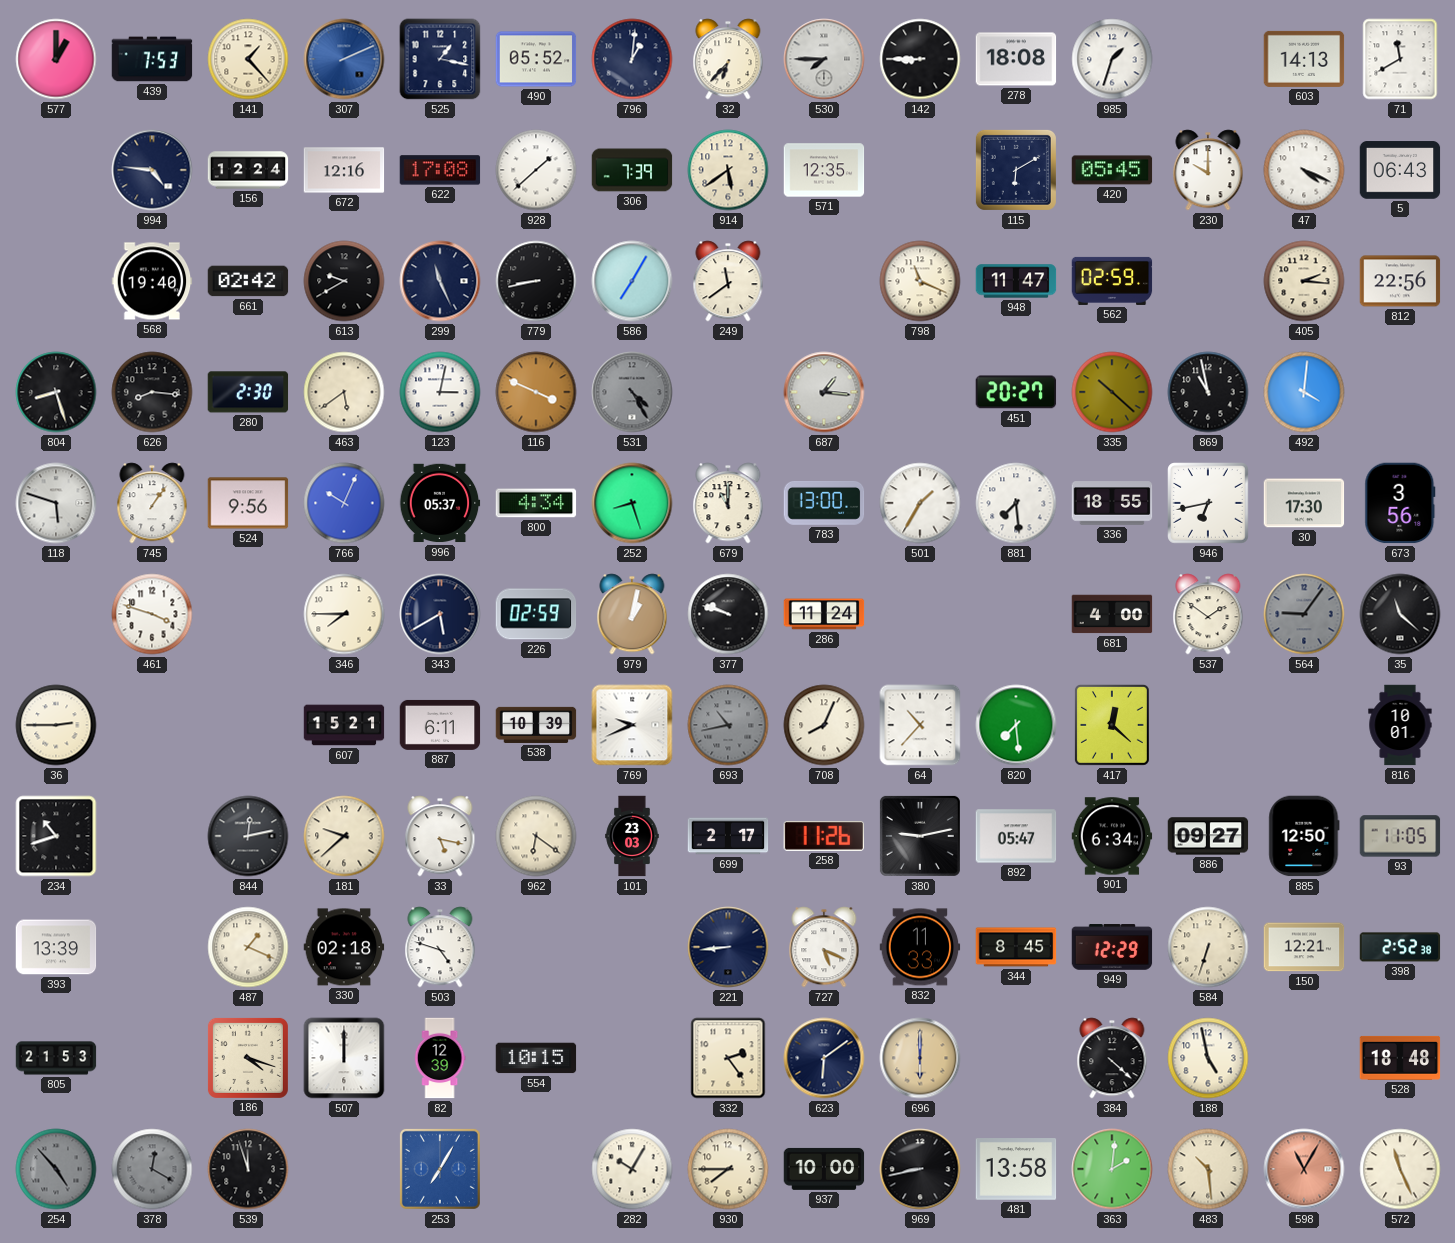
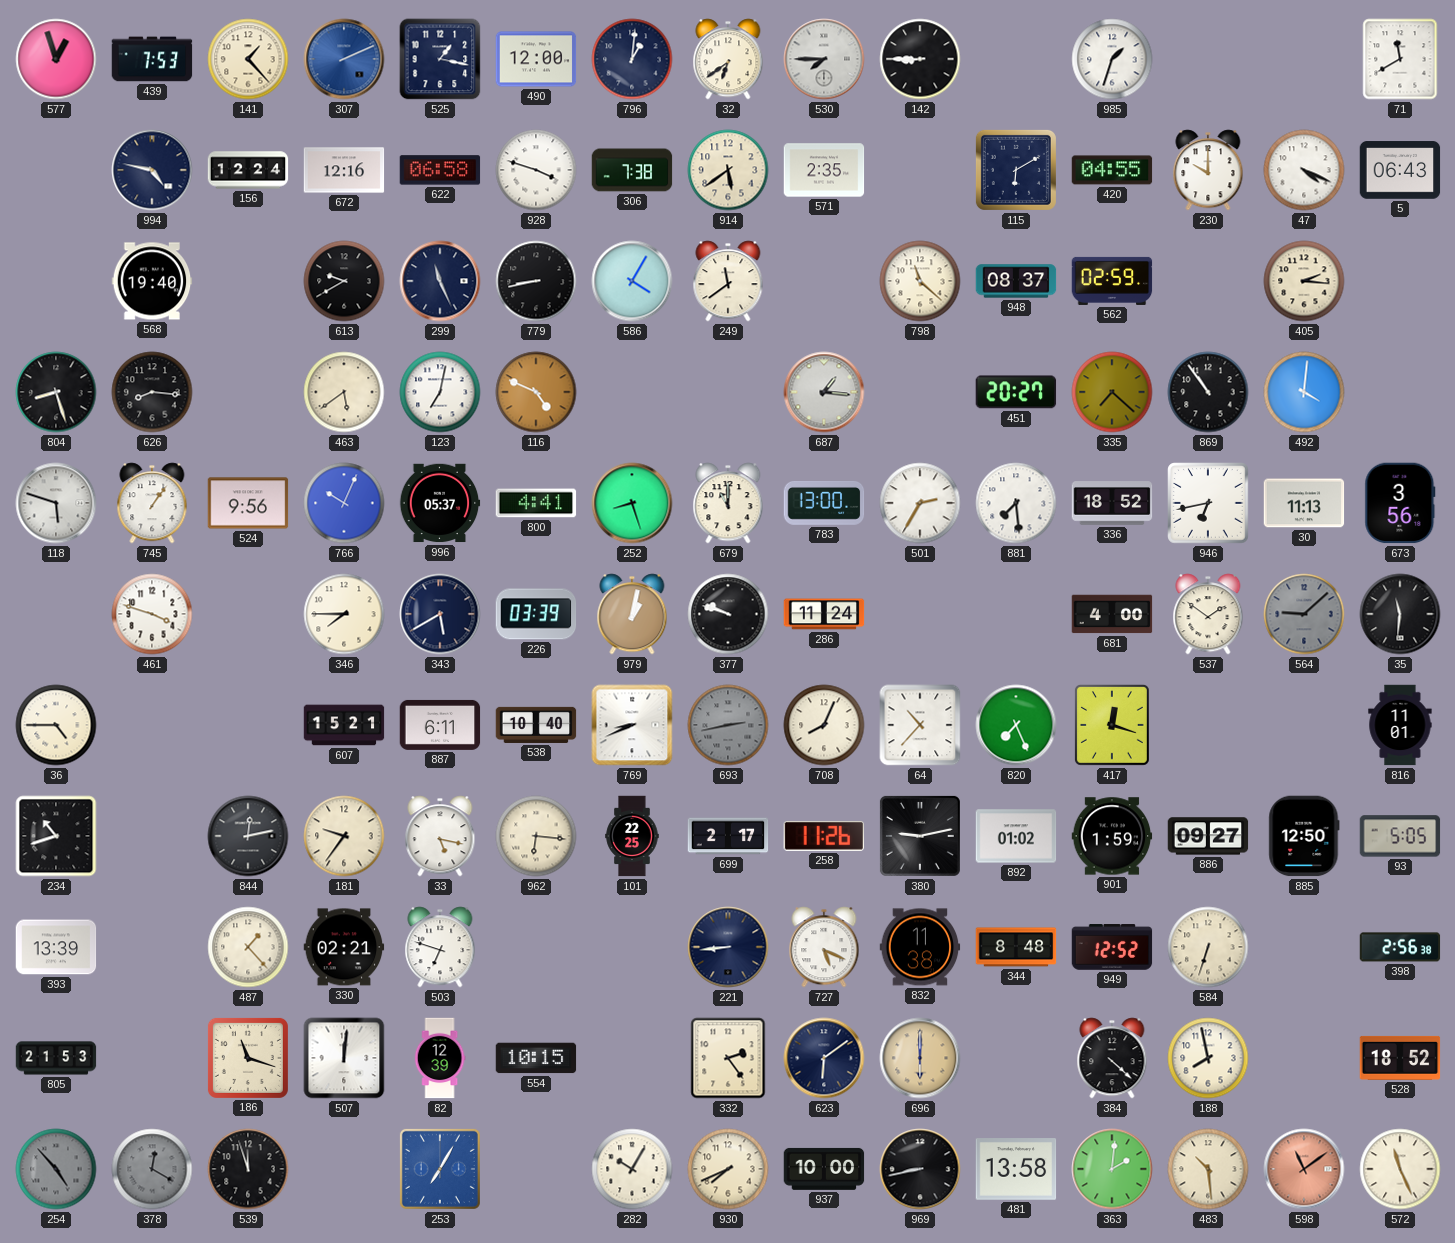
577: 1:00 -> 12:57
490: 05:52 -> 12:00
32: 6:37 -> 6:39
278: 18:08 -> none
603: 14:13 -> none
994: 4:46 -> 4:47
622: 17:08 -> 06:58
928: 1:38 -> 3:48
306: 7:39 -> 7:38
571: 12:35 -> 2:35
420: 05:45 -> 04:55
661: 02:42 -> none
586: 7:05 -> 4:05
798: 11:19 -> 11:22
948: 11:47 -> 08:37
812: 22:56 -> none
280: 2:30 -> none
123: 3:02 -> 7:02
116: 3:49 -> 4:49
531: 4:25 -> none
335: 10:22 -> 7:22
869: 10:58 -> 10:54
800: 4:34 -> 4:41
501: 1:35 -> 2:35
336: 18:55 -> 18:52
30: 17:30 -> 11:13
226: 02:59 -> 03:39
564: 9:06 -> 9:08
35: 11:22 -> 11:31
36: 2:45 -> 4:45
538: 10:39 -> 10:40
769: 9:41 -> 8:41
693: 10:43 -> 2:43
820: 7:29 -> 7:26
417: 12:22 -> 12:18
816: 10:01 -> 11:01
181: 9:38 -> 9:36
962: 6:21 -> 6:16
101: 23:03 -> 22:25
892: 05:47 -> 01:02
901: 6:34 -> 1:59
93: 11:05 -> 5:05
487: 1:19 -> 1:23
330: 02:18 -> 02:21
503: 4:48 -> 6:48
832: 11:33 -> 11:38
344: 8:45 -> 8:48
949: 12:29 -> 12:52
150: 12:21 -> none
398: 2:52 -> 2:56
186: 4:18 -> 11:18
507: 12:00 -> 12:01
188: 4:58 -> 7:58
528: 18:48 -> 18:52
930: 7:45 -> 7:41
598: 11:05 -> 11:09
